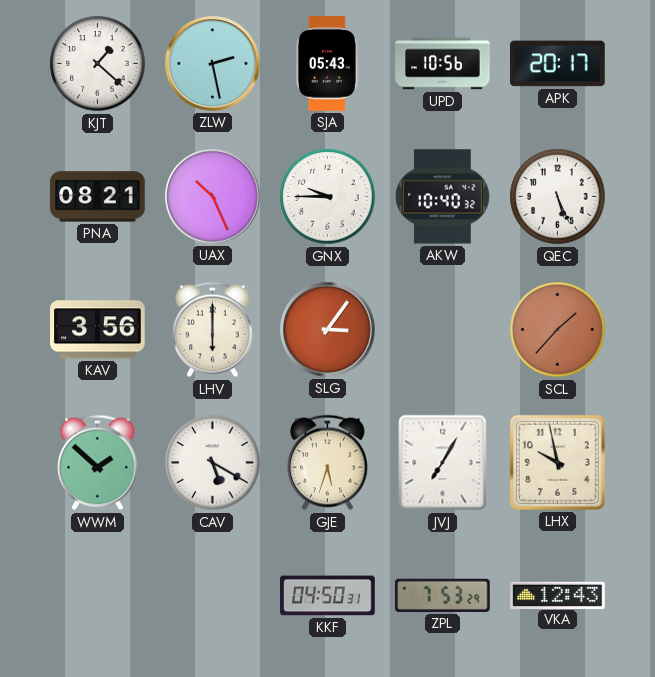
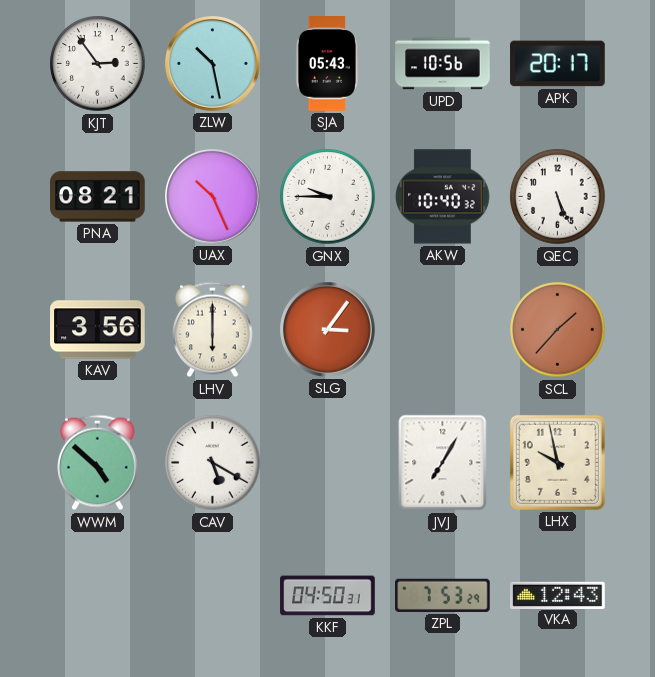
KJT: 1:22 -> 2:54
ZLW: 2:28 -> 10:28
WWM: 1:52 -> 4:52
GJE: 5:33 -> none
